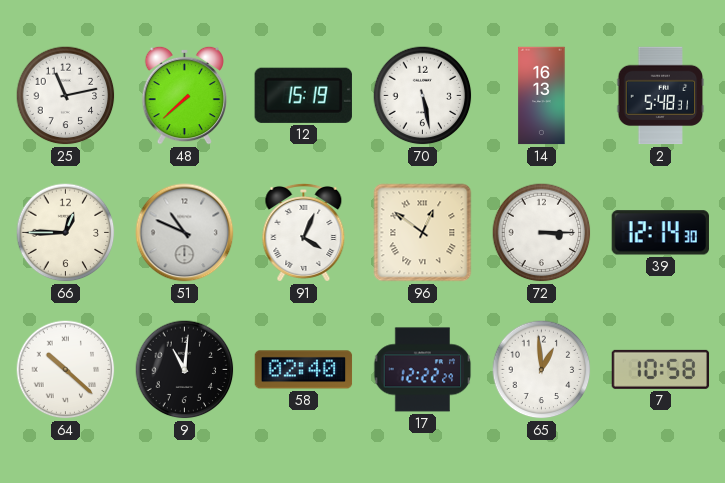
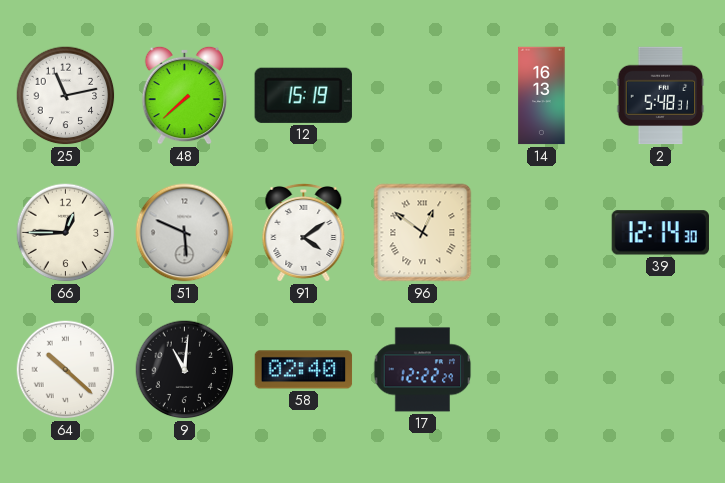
70: 5:28 -> none
51: 10:49 -> 5:49
91: 4:04 -> 4:09
72: 3:15 -> none
65: 12:59 -> none
7: 10:58 -> none
